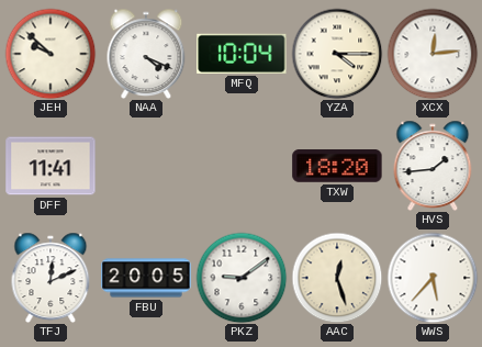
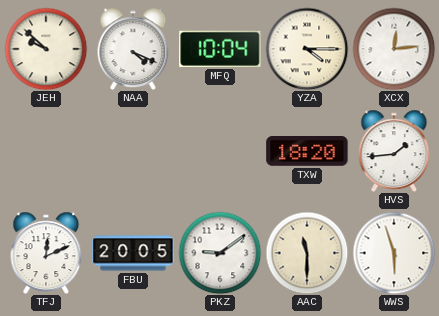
DFF: 11:41 -> none
AAC: 12:27 -> 11:30
WWS: 5:37 -> 5:57
